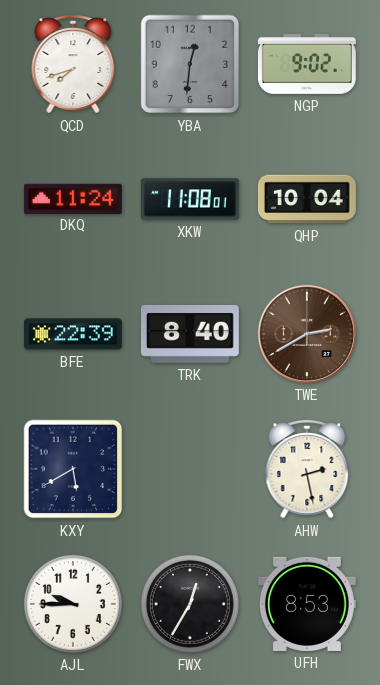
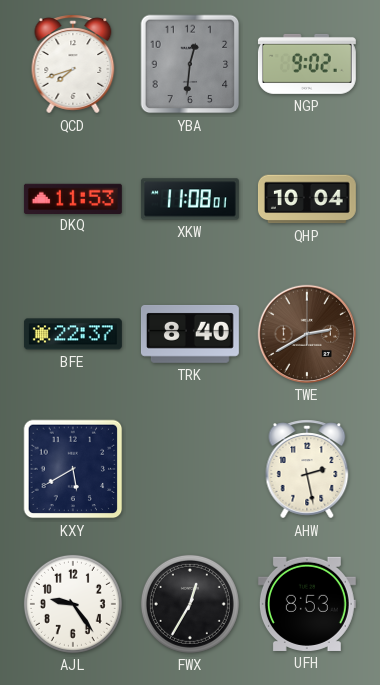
DKQ: 11:24 -> 11:53
BFE: 22:39 -> 22:37
AJL: 9:45 -> 9:24
